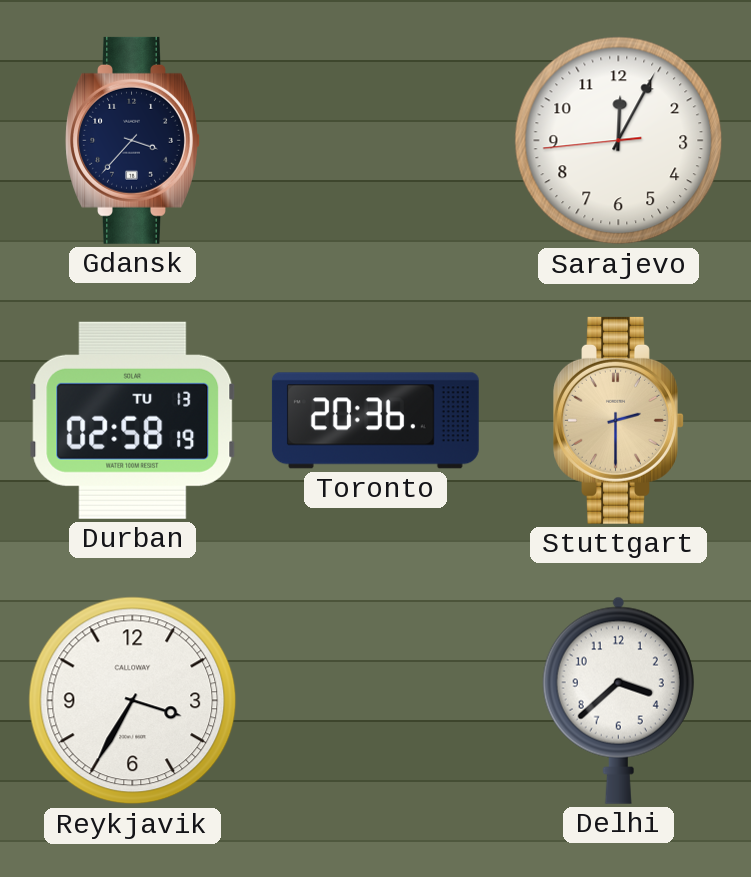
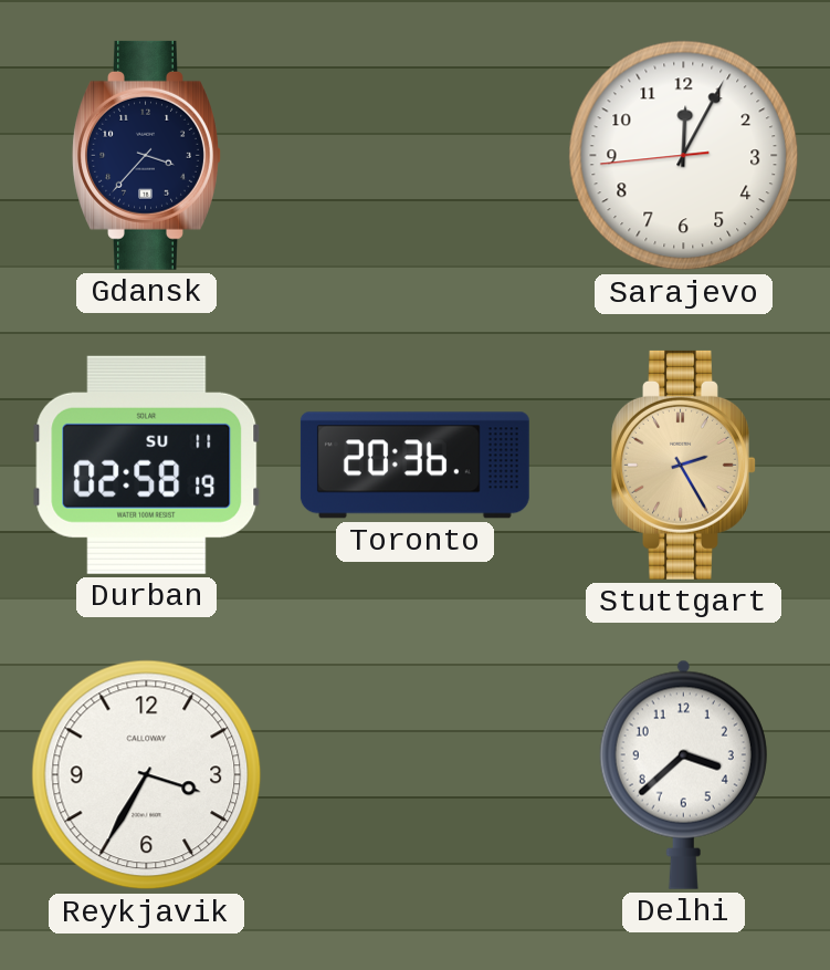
Durban date: TU 13 -> SU 11
Stuttgart: 2:30 -> 2:25
